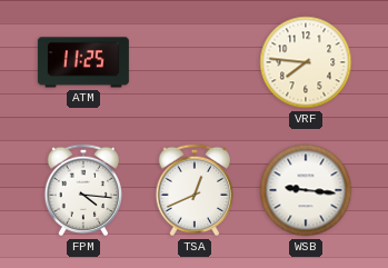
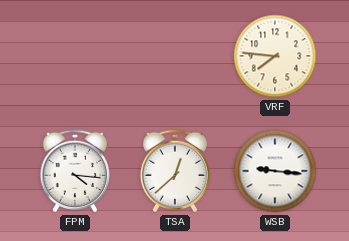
ATM: 11:25 -> none
TSA: 12:41 -> 12:38
